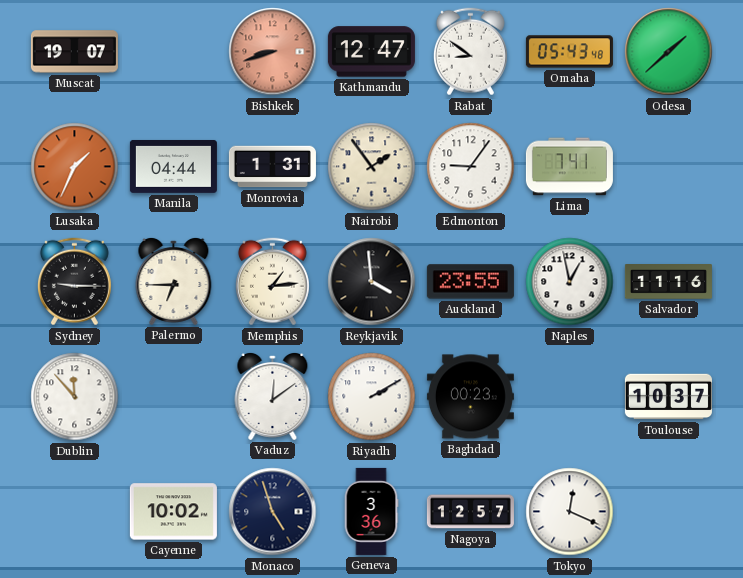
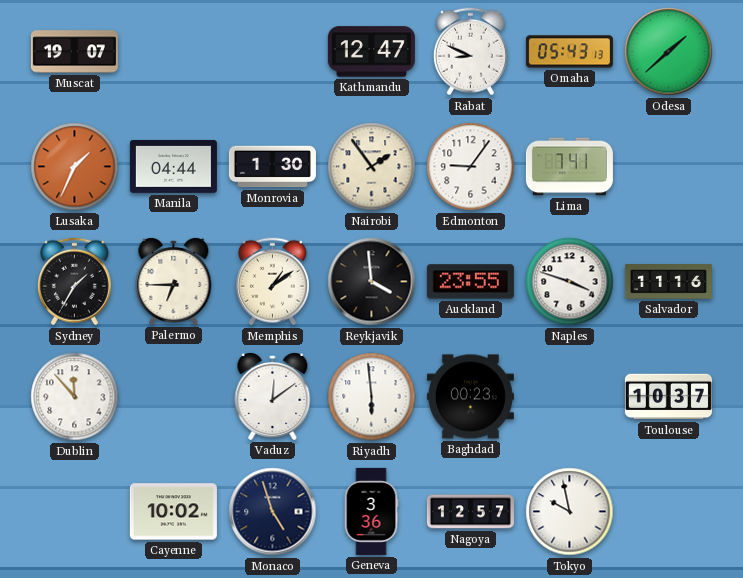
Bishkek: 8:42 -> none
Rabat: 8:51 -> 8:49
Omaha: 05:43:48 -> 05:43:13
Monrovia: 1:31 -> 1:30
Sydney: 9:15 -> 1:35
Memphis: 1:14 -> 1:09
Naples: 12:58 -> 3:48
Riyadh: 2:10 -> 5:59
Tokyo: 12:19 -> 9:58
